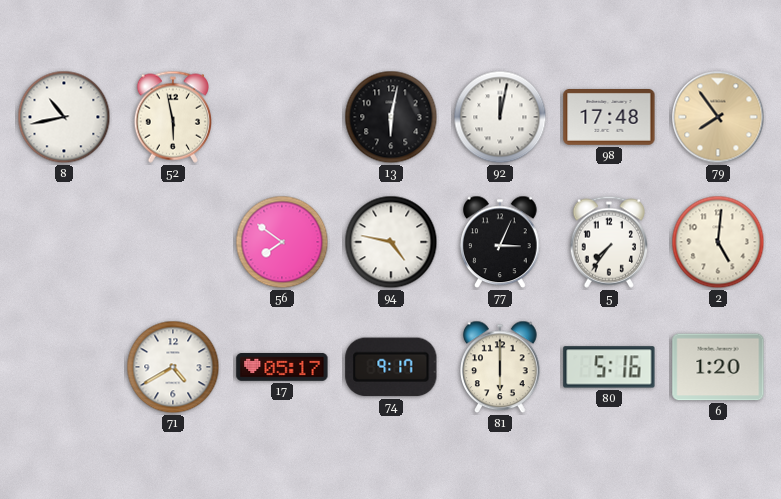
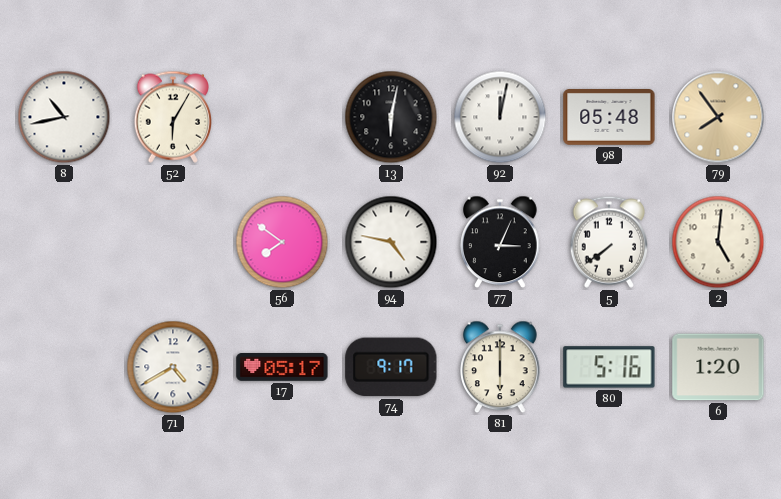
52: 5:58 -> 6:05
98: 17:48 -> 05:48
5: 7:36 -> 7:39
